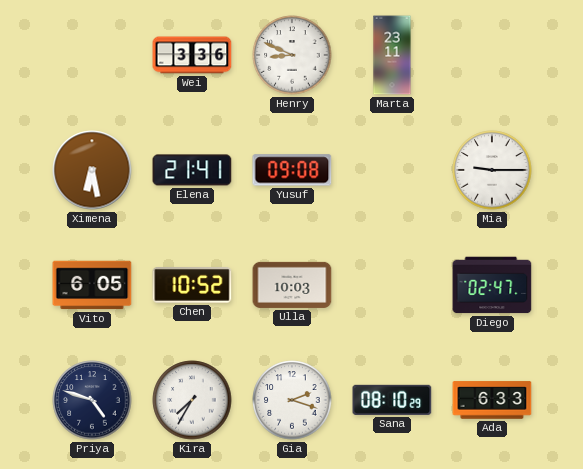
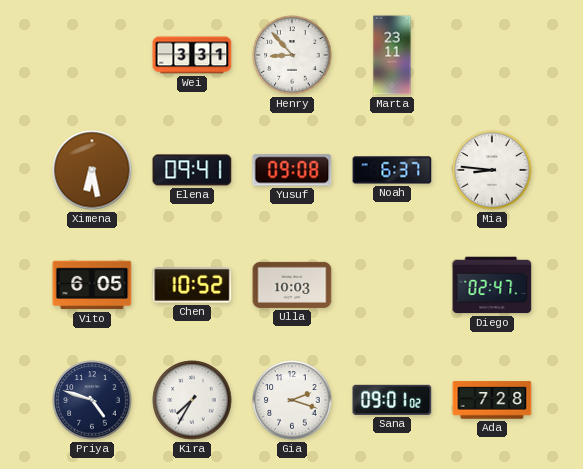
Wei: 3:36 -> 3:31
Henry: 8:49 -> 8:53
Elena: 21:41 -> 09:41
Noah: none -> 6:37
Mia: 9:15 -> 8:46
Sana: 08:10 -> 09:01
Ada: 6:33 -> 7:28
